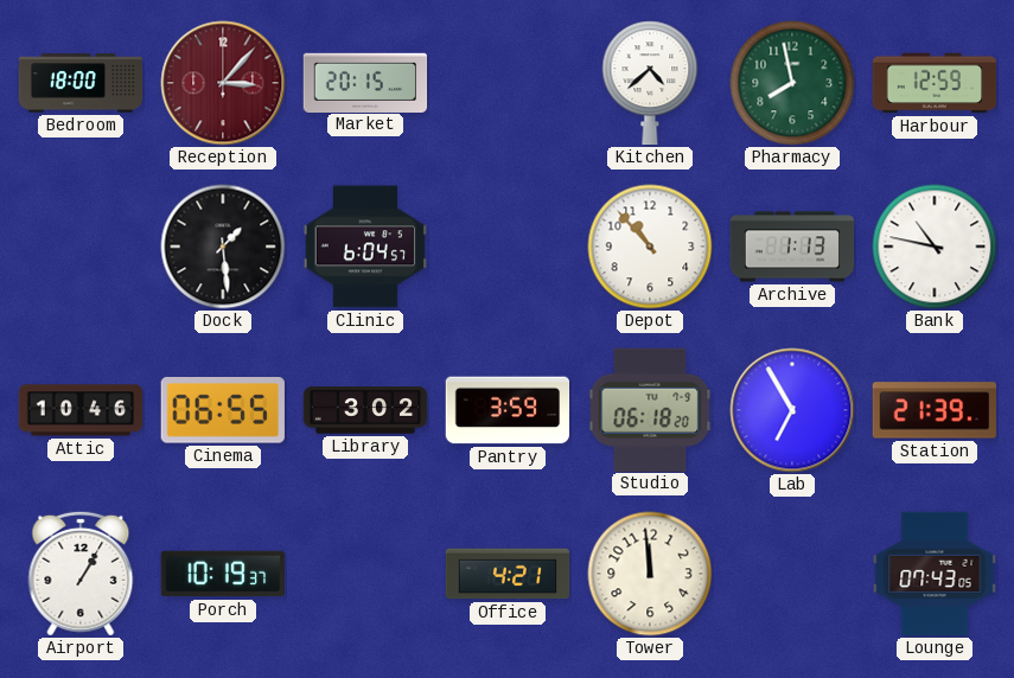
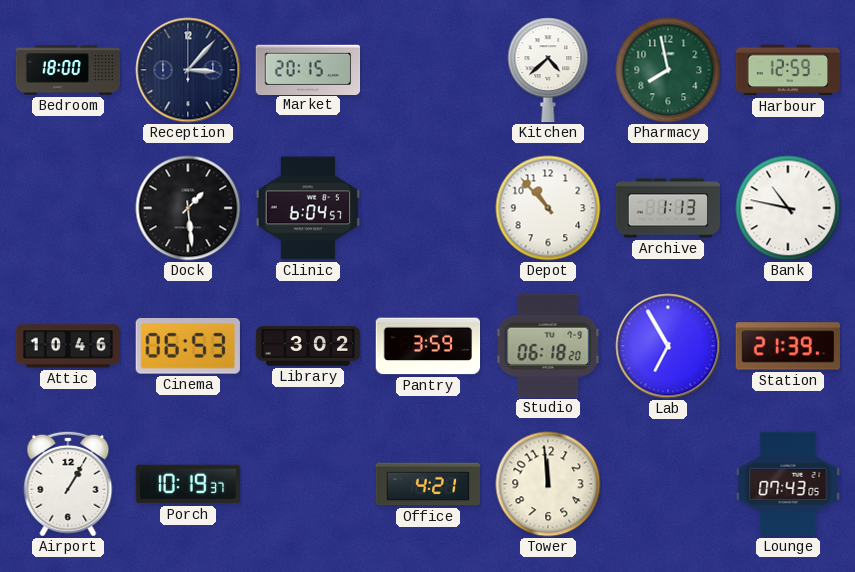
Reception dial: burgundy -> navy
Cinema: 06:55 -> 06:53
